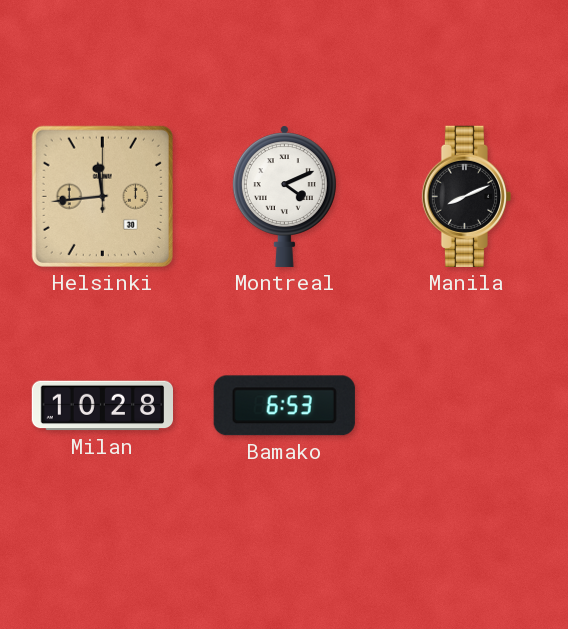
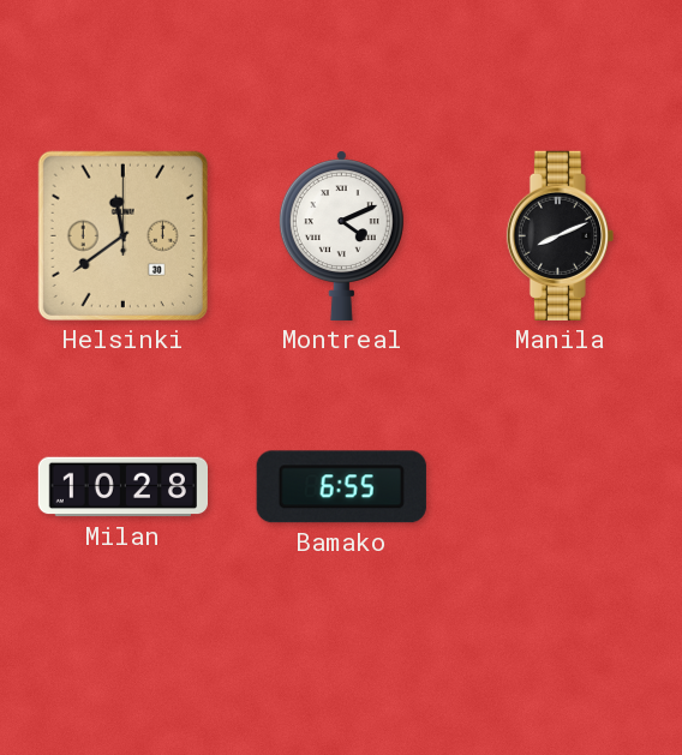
Helsinki: 11:44 -> 11:39
Bamako: 6:53 -> 6:55
